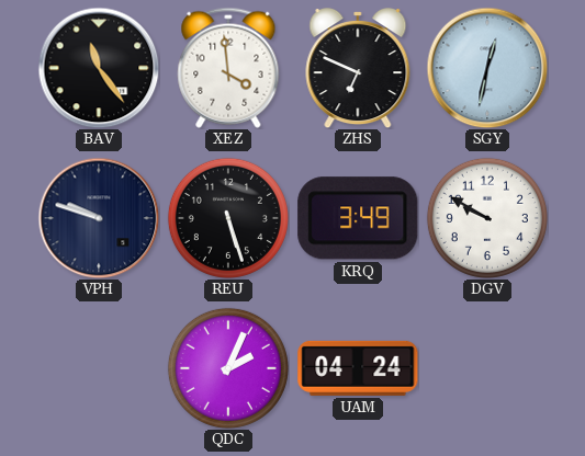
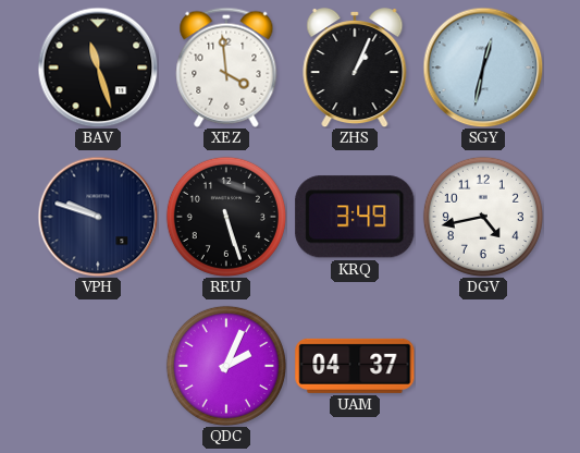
BAV: 11:24 -> 11:27
ZHS: 6:49 -> 1:04
DGV: 9:50 -> 4:43
UAM: 04:24 -> 04:37
